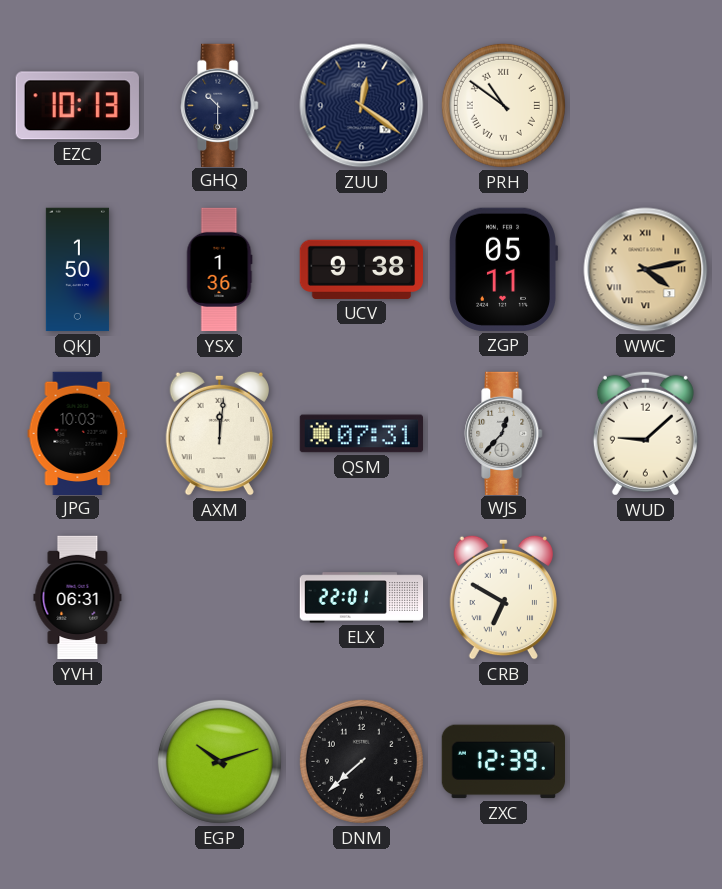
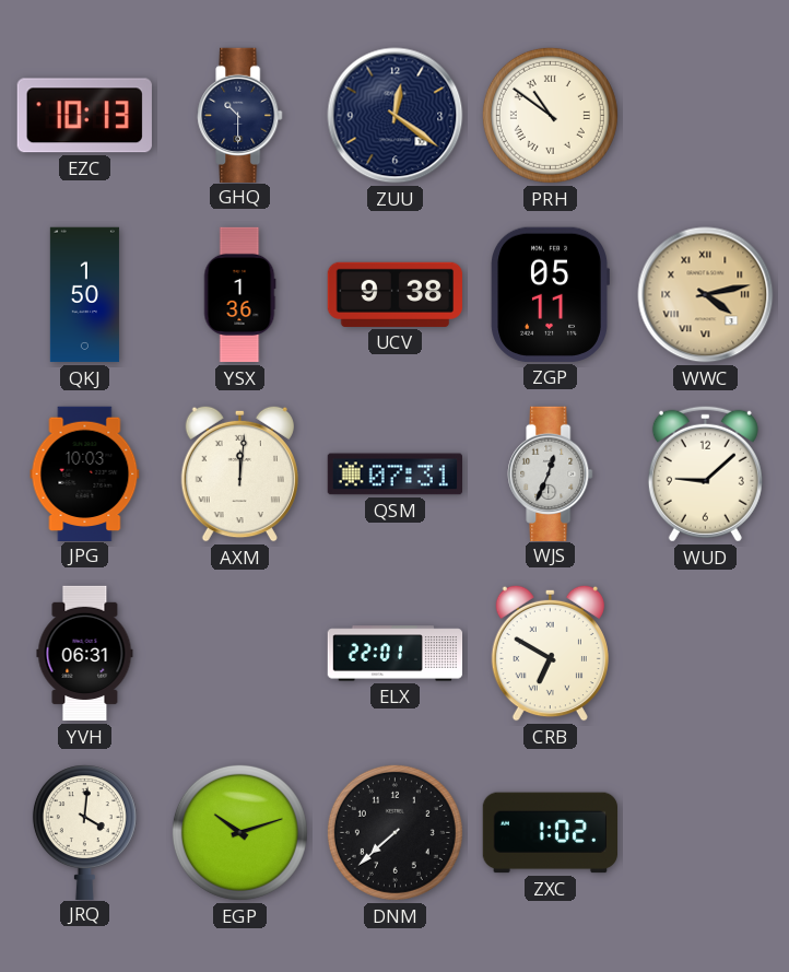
WJS: 12:37 -> 12:34
JRQ: none -> 4:01
ZXC: 12:39 -> 1:02
